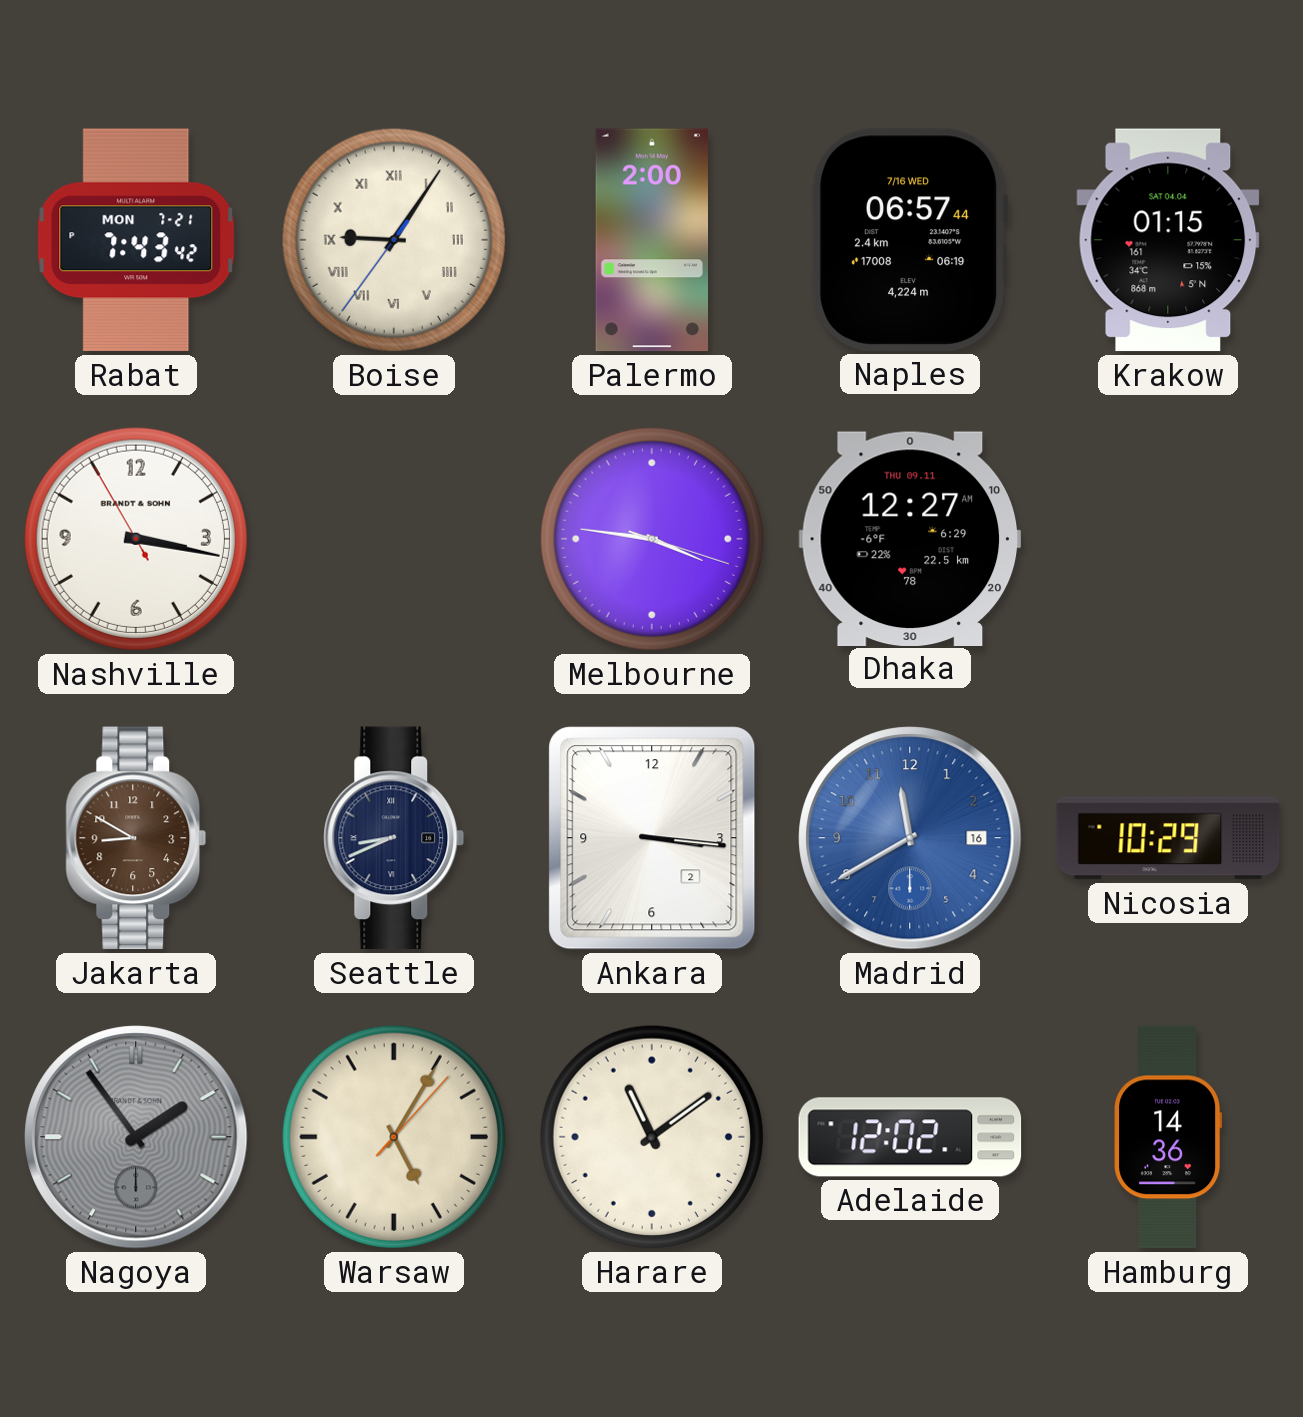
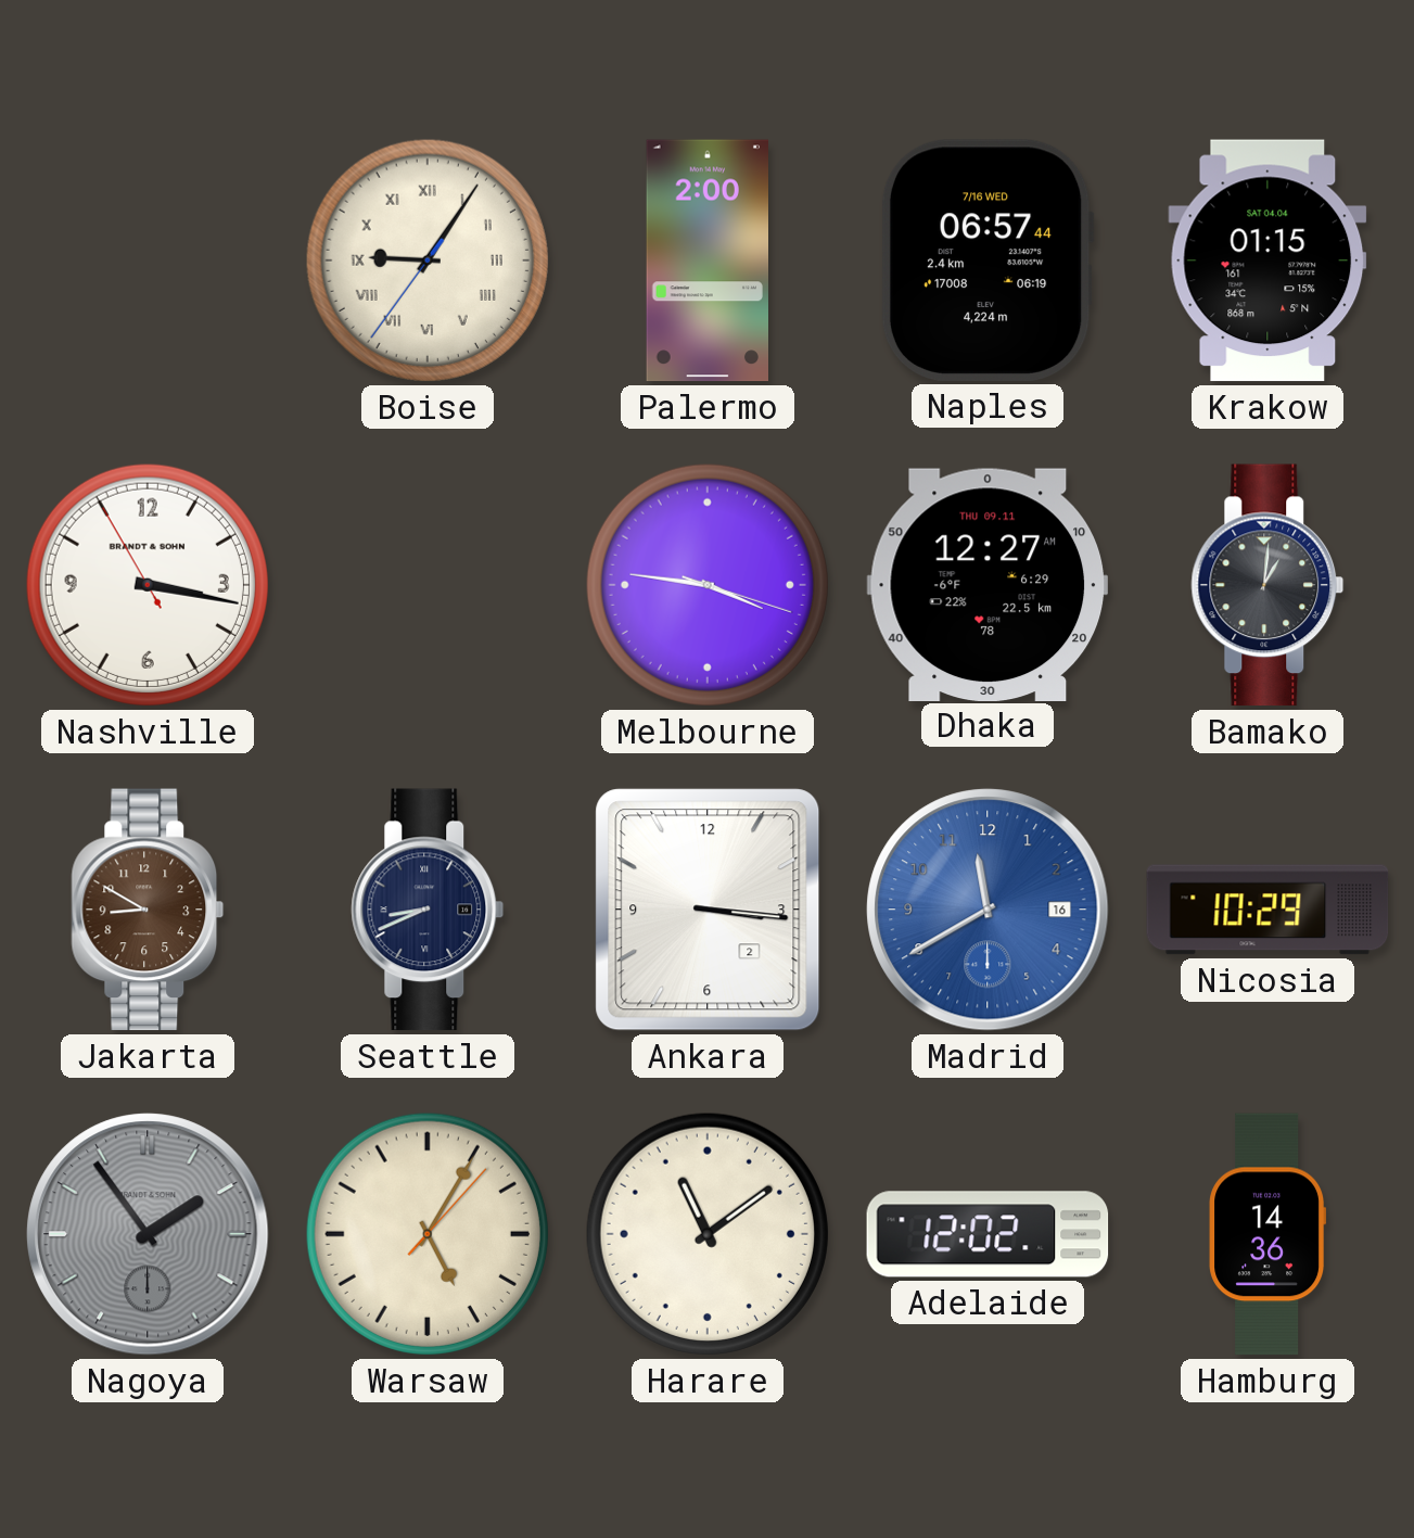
Rabat: 7:43 -> none
Bamako: none -> 1:01
